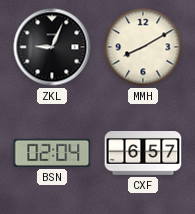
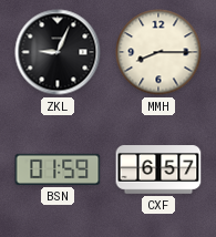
MMH: 8:10 -> 8:15
BSN: 02:04 -> 01:59
